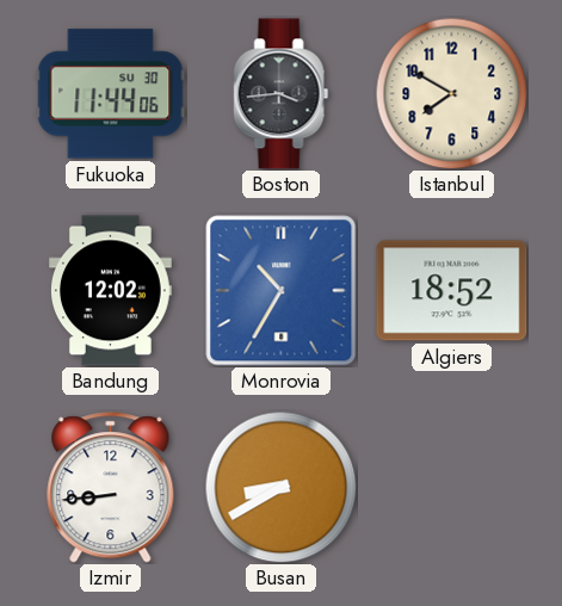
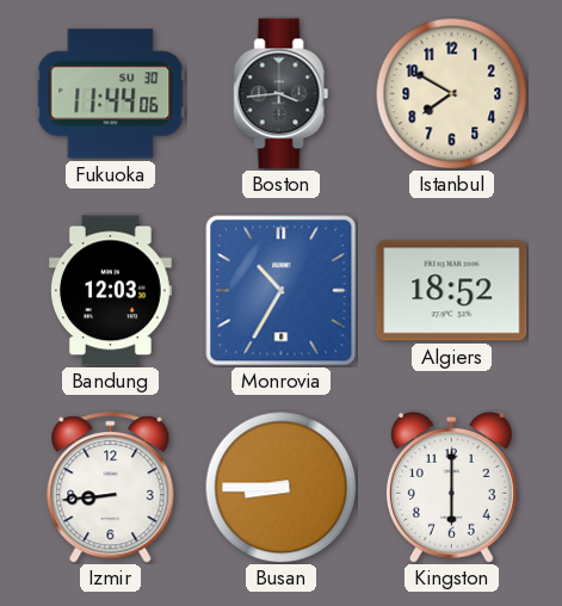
Bandung: 12:02 -> 12:03
Busan: 8:40 -> 8:45
Kingston: none -> 6:00
